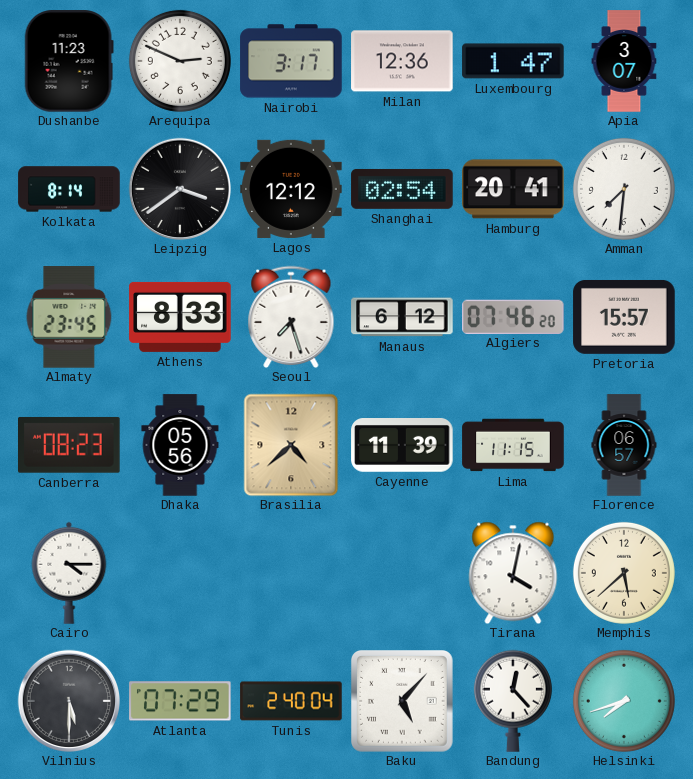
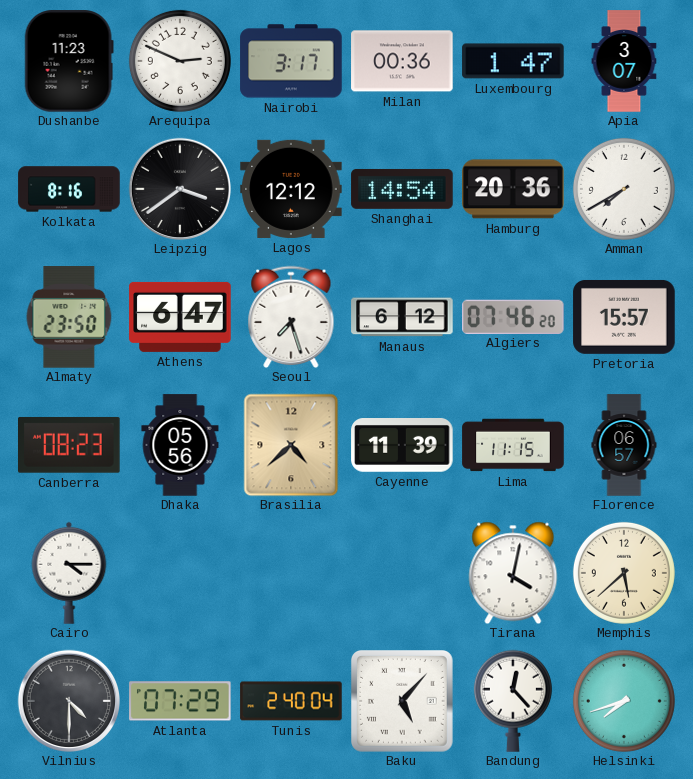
Milan: 12:36 -> 00:36
Kolkata: 8:14 -> 8:16
Shanghai: 02:54 -> 14:54
Hamburg: 20:41 -> 20:36
Amman: 7:31 -> 7:40
Almaty: 23:45 -> 23:50
Athens: 8:33 -> 6:47
Vilnius: 5:30 -> 4:30
